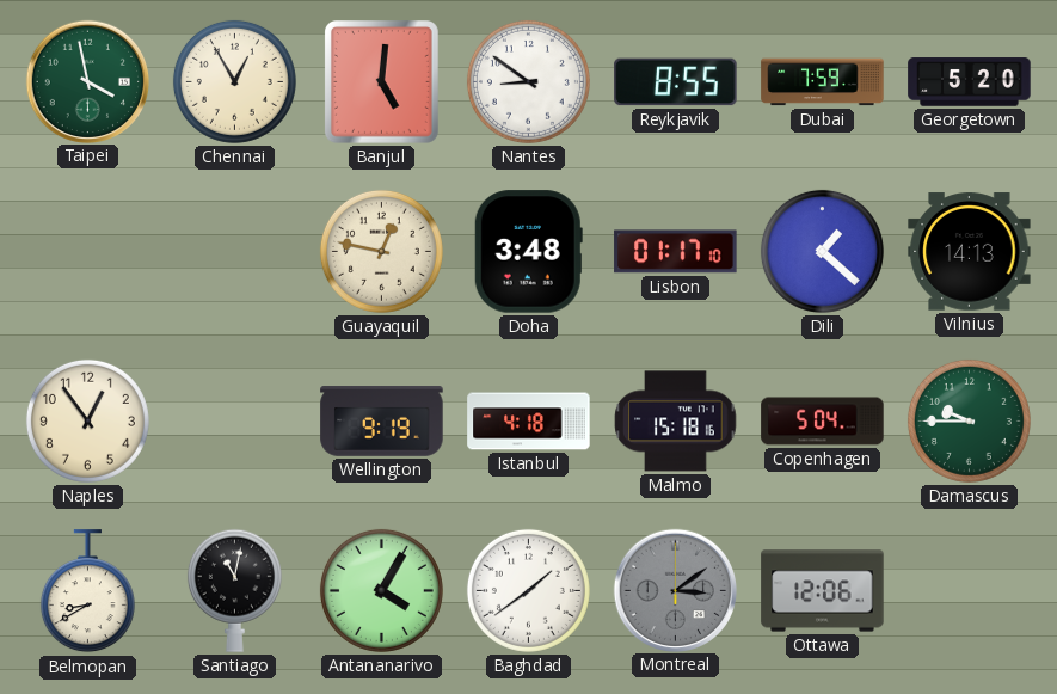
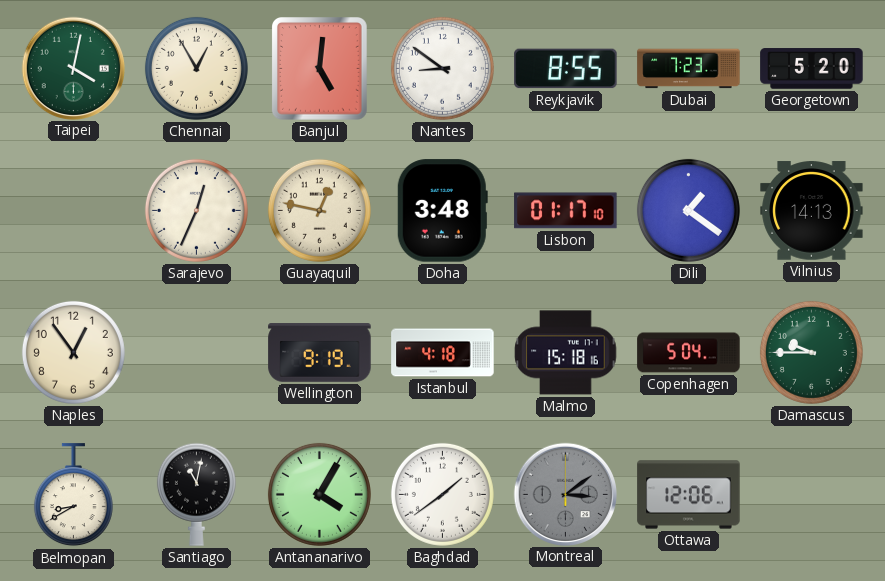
Taipei: 3:58 -> 4:02
Dubai: 7:59 -> 7:23
Sarajevo: none -> 12:34
Dili: 1:22 -> 1:21
